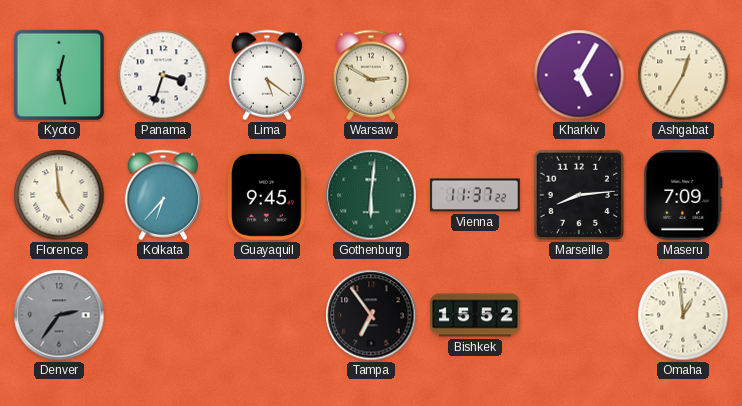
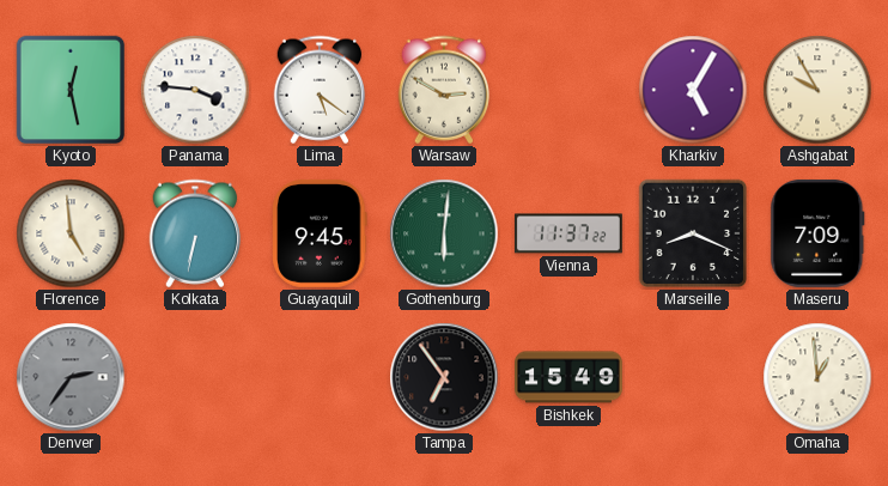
Panama: 3:33 -> 3:46
Ashgabat: 12:35 -> 9:55
Kolkata: 6:37 -> 6:32
Marseille: 8:14 -> 8:19
Bishkek: 15:52 -> 15:49
